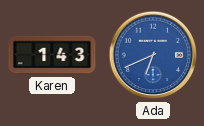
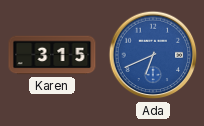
Karen: 1:43 -> 3:15
